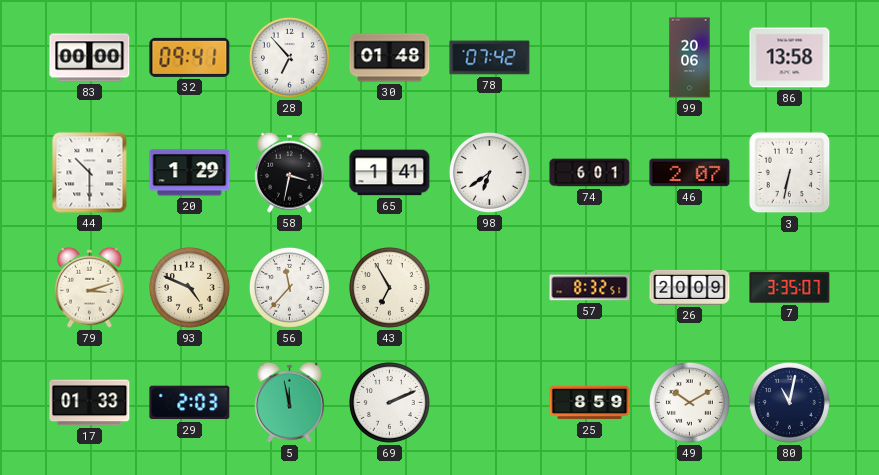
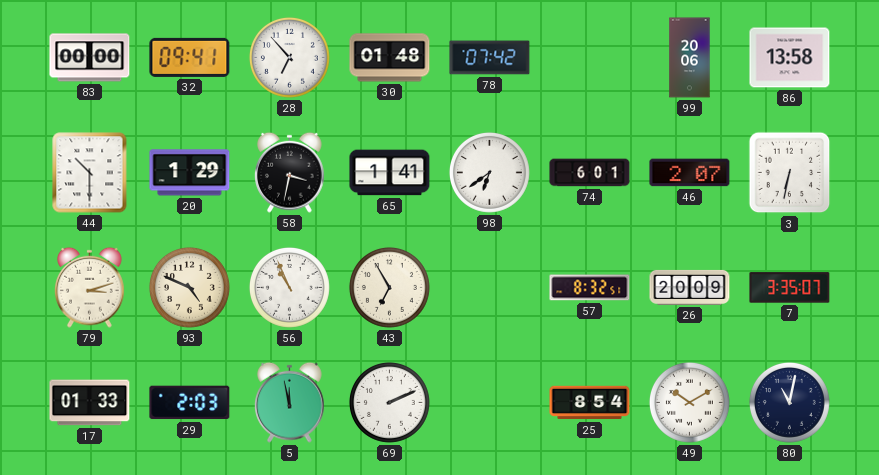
56: 11:37 -> 10:56
25: 8:59 -> 8:54
